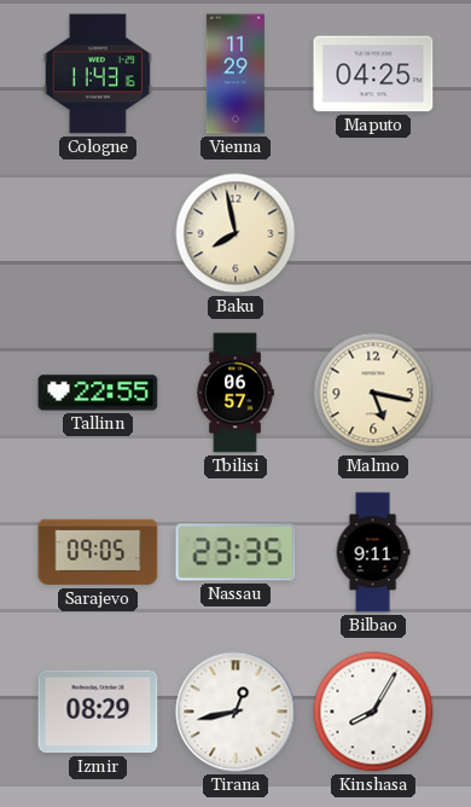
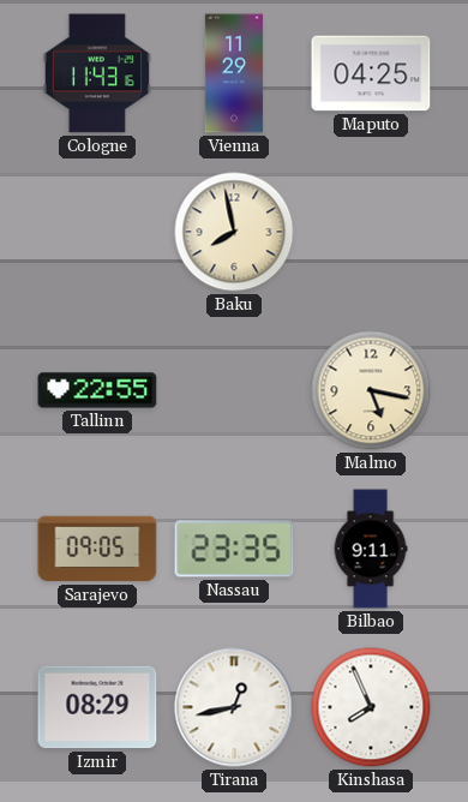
Tbilisi: 06:57 -> none
Kinshasa: 8:05 -> 7:56
